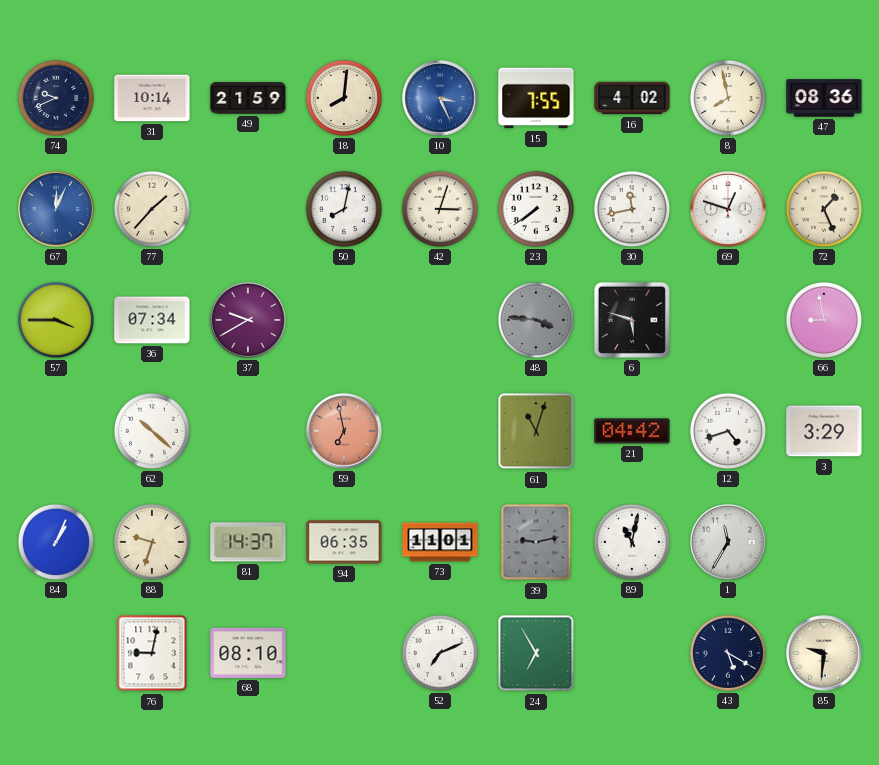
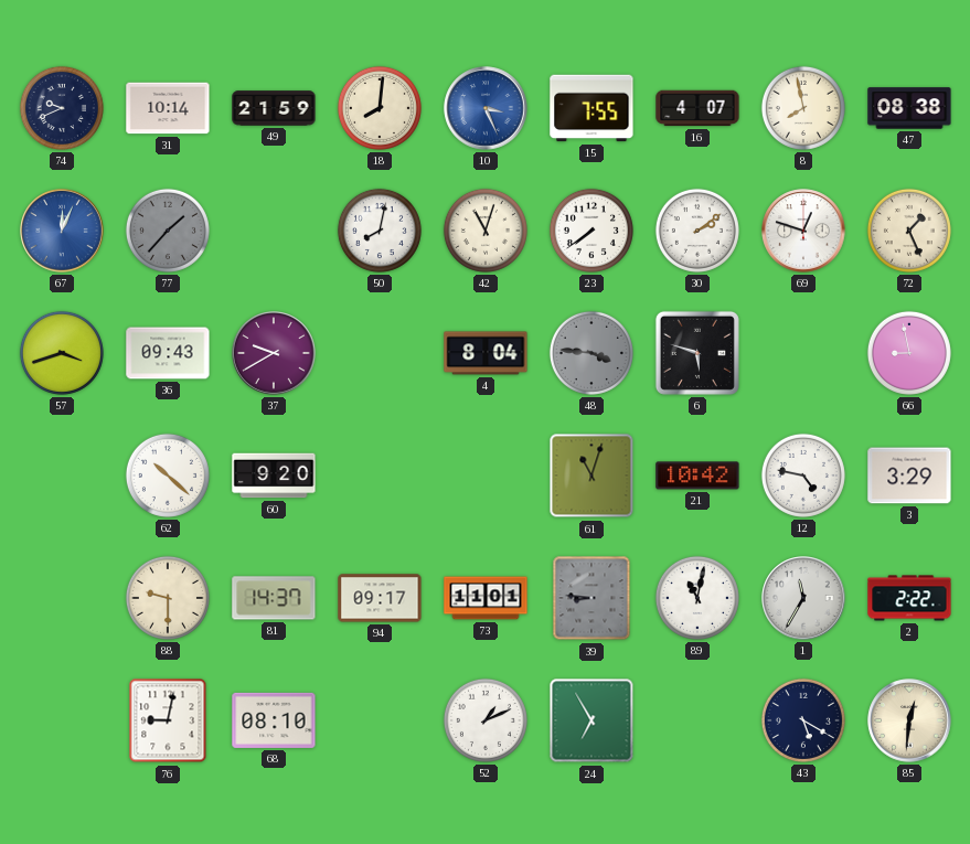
16: 4:02 -> 4:07
47: 08:36 -> 08:38
77 dial: cream -> grey
42: 3:03 -> 11:03
30: 11:43 -> 2:09
57: 3:45 -> 3:42
36: 07:34 -> 09:43
4: none -> 8:04
60: none -> 9:20
59: 6:58 -> none
21: 04:42 -> 10:42
12: 4:42 -> 4:47
84: 1:04 -> none
88: 9:33 -> 9:30
94: 06:35 -> 09:17
39: 9:13 -> 8:46
2: none -> 2:22
52: 7:11 -> 1:11
85: 9:31 -> 12:31
